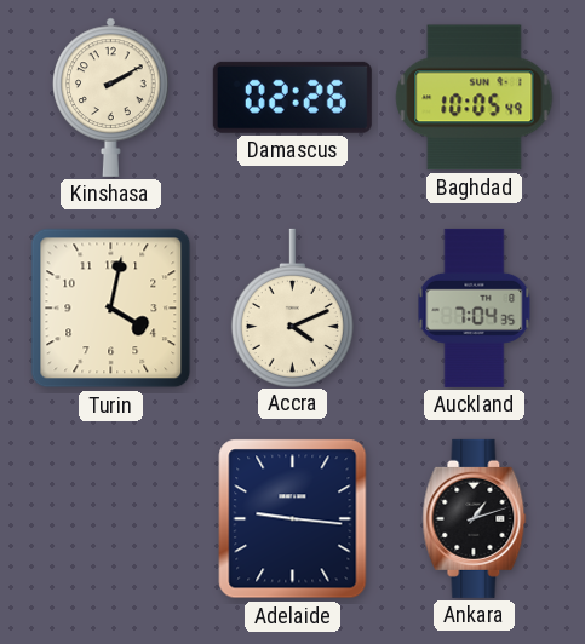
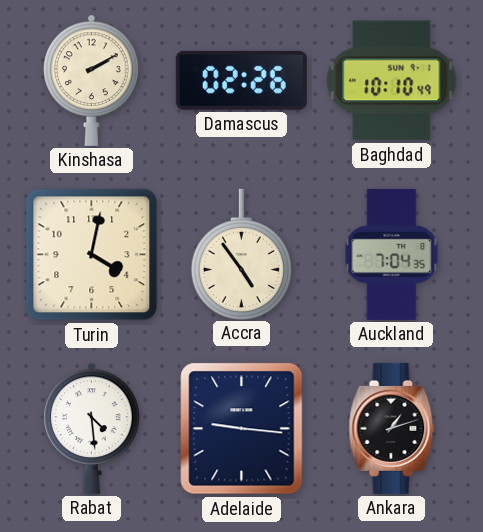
Baghdad: 10:05 -> 10:10
Accra: 4:11 -> 4:54
Rabat: none -> 4:29
